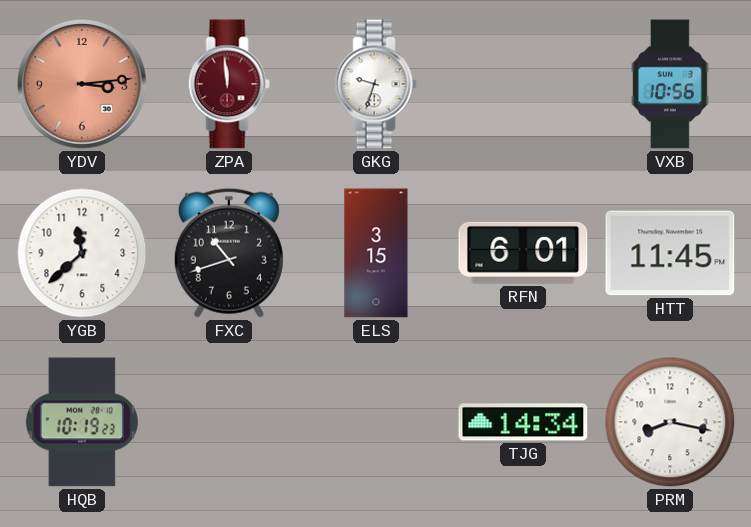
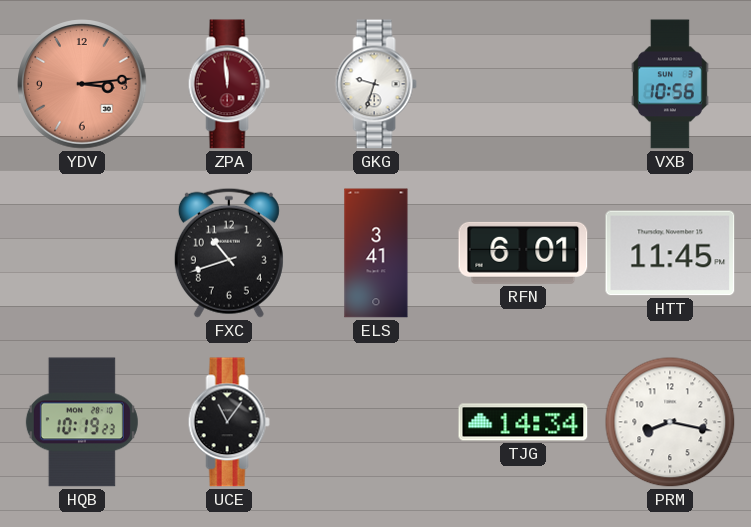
YGB: 11:38 -> none
ELS: 3:15 -> 3:41
UCE: none -> 11:06
